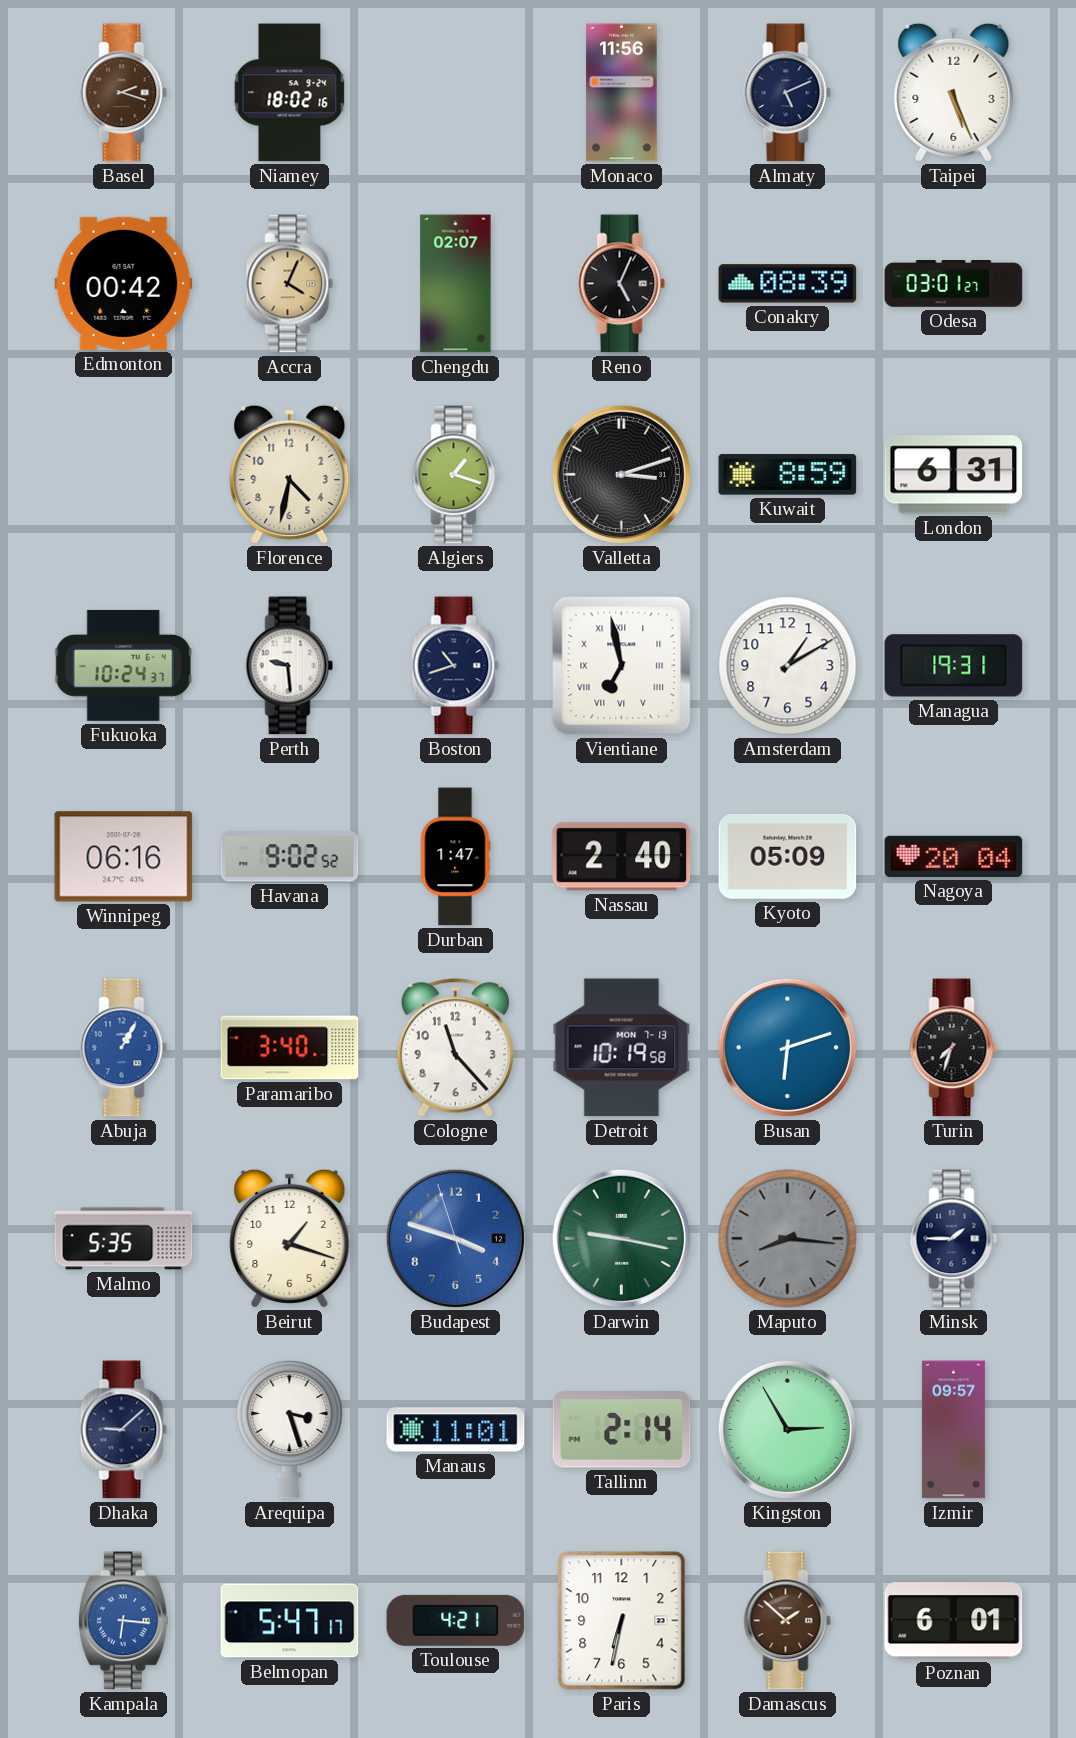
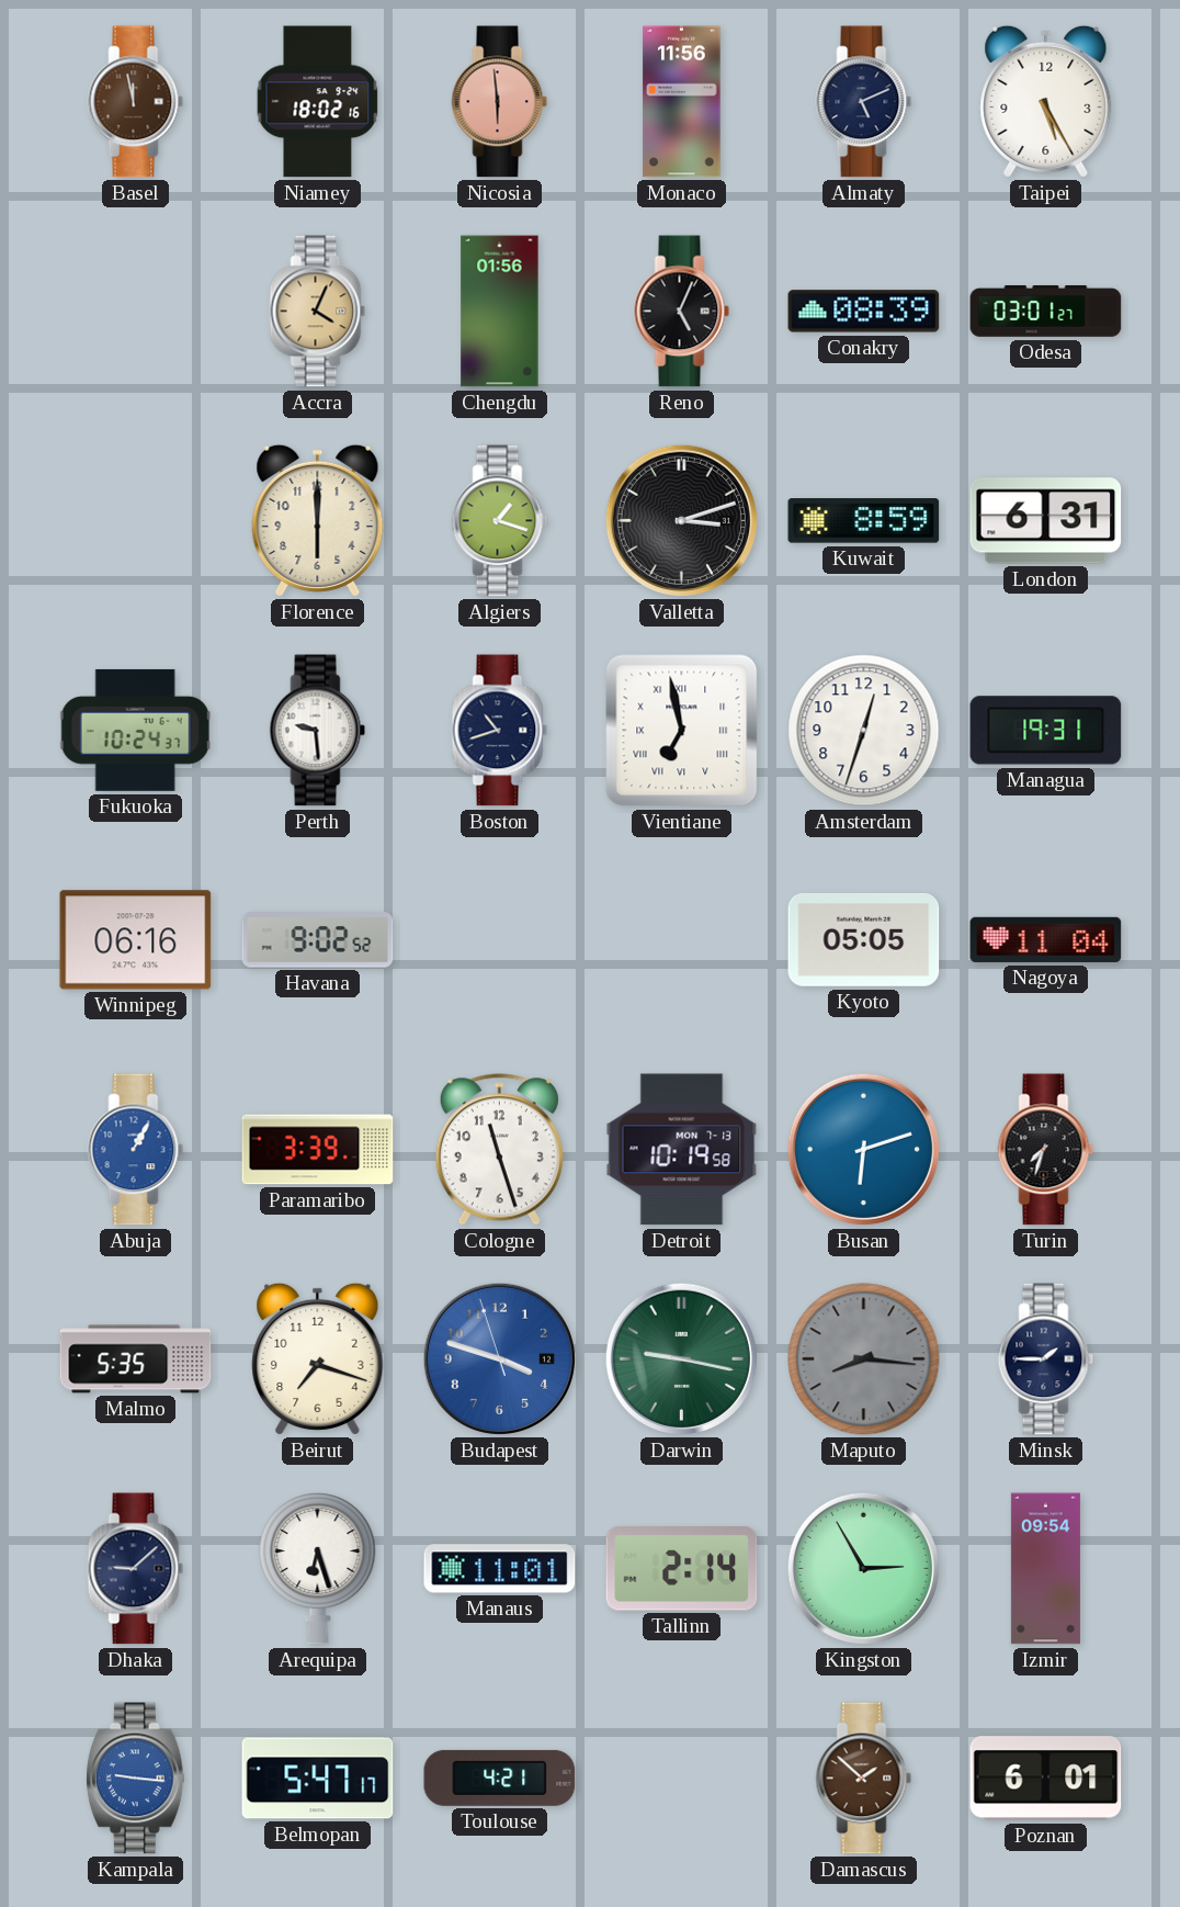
Basel: 2:18 -> 11:58
Nicosia: none -> 5:59
Taipei: 5:26 -> 5:25
Edmonton: 00:42 -> none
Chengdu: 02:07 -> 01:56
Florence: 4:32 -> 6:00
Amsterdam: 1:10 -> 12:33
Durban: 1:47 -> none
Nassau: 2:40 -> none
Kyoto: 05:09 -> 05:05
Nagoya: 20:04 -> 11:04
Paramaribo: 3:40 -> 3:39
Cologne: 11:23 -> 11:27
Beirut: 1:18 -> 7:18
Arequipa: 3:27 -> 6:27
Izmir: 09:57 -> 09:54
Kampala: 6:16 -> 9:16
Paris: 6:32 -> none
